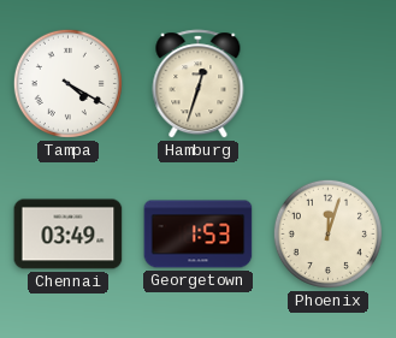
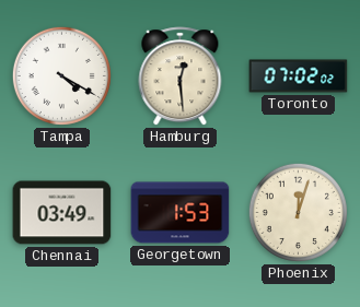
Hamburg: 12:33 -> 12:29
Toronto: none -> 07:02
